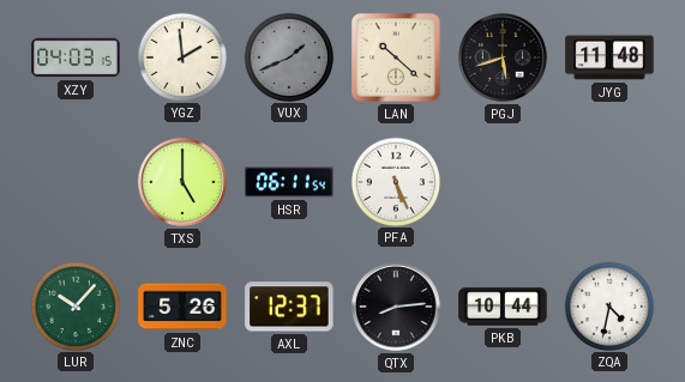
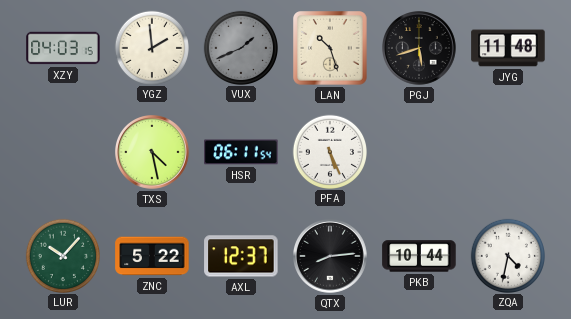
LAN: 10:22 -> 10:27
TXS: 5:00 -> 4:28
ZNC: 5:26 -> 5:22
